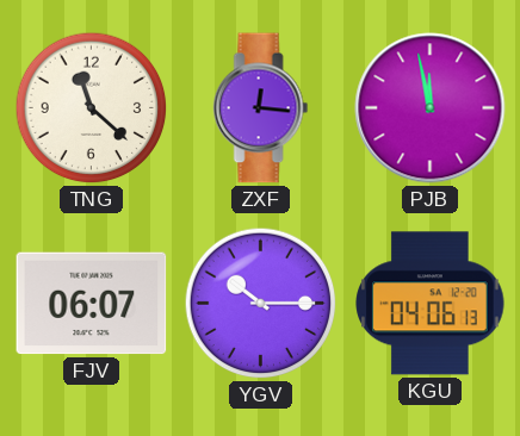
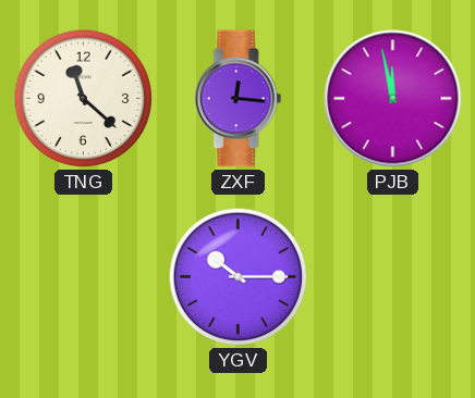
FJV: 06:07 -> none
KGU: 04:06 -> none
